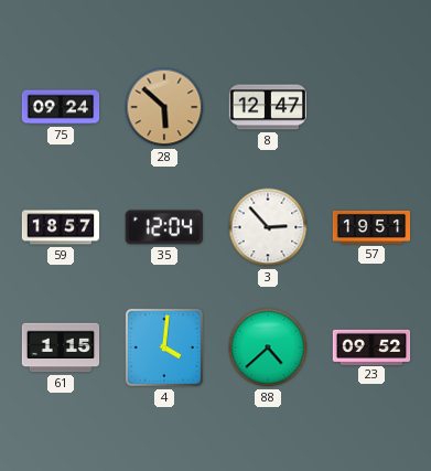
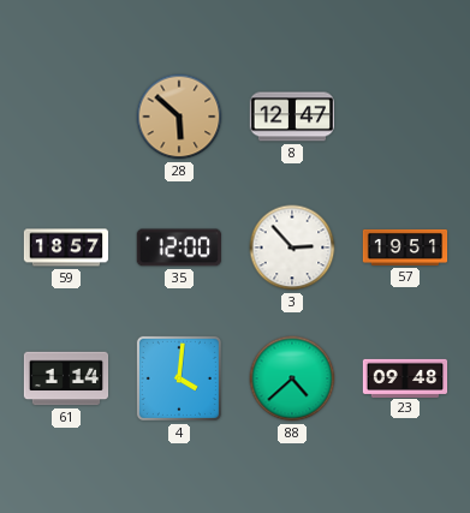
75: 09:24 -> none
35: 12:04 -> 12:00
61: 1:15 -> 1:14
23: 09:52 -> 09:48
